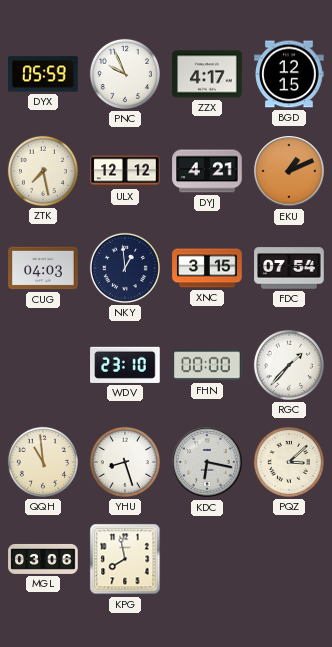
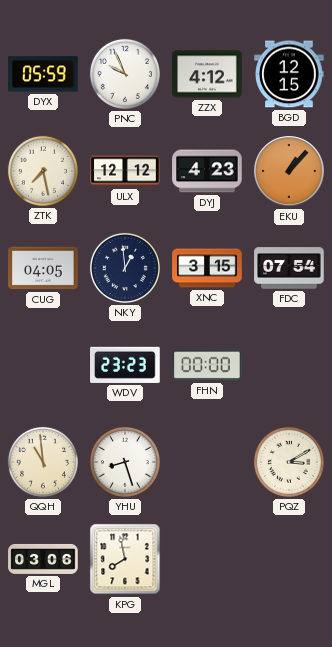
ZZX: 4:17 -> 4:12
DYJ: 4:21 -> 4:23
EKU: 1:11 -> 1:07
CUG: 04:03 -> 04:05
WDV: 23:10 -> 23:23
RGC: 1:37 -> none
KDC: 6:17 -> none
PQZ: 3:08 -> 3:10
